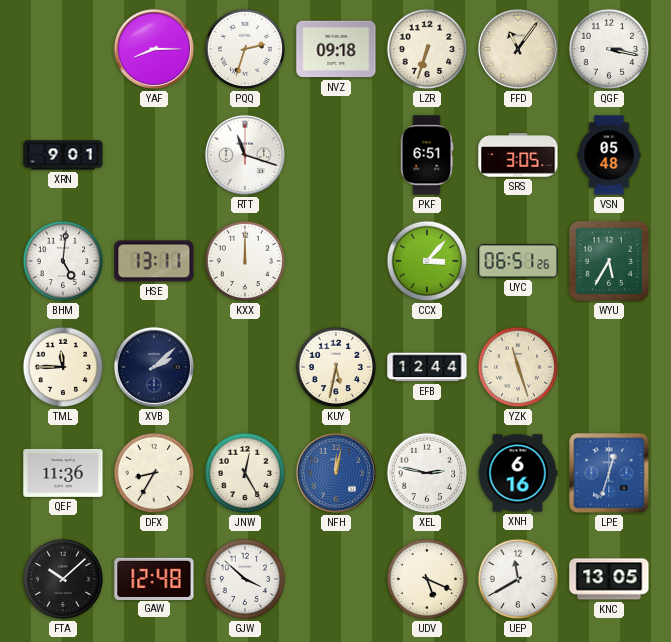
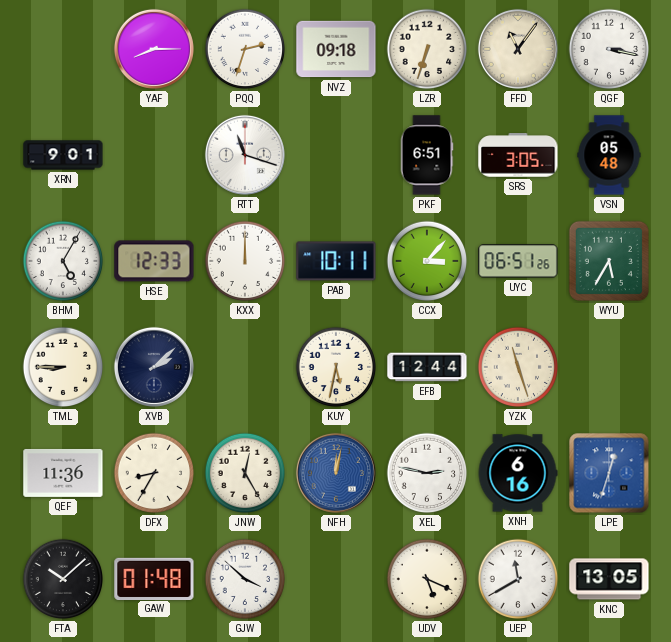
BHM: 5:01 -> 5:05
HSE: 13:11 -> 12:33
PAB: none -> 10:11
TML: 11:45 -> 8:45
GAW: 12:48 -> 01:48
